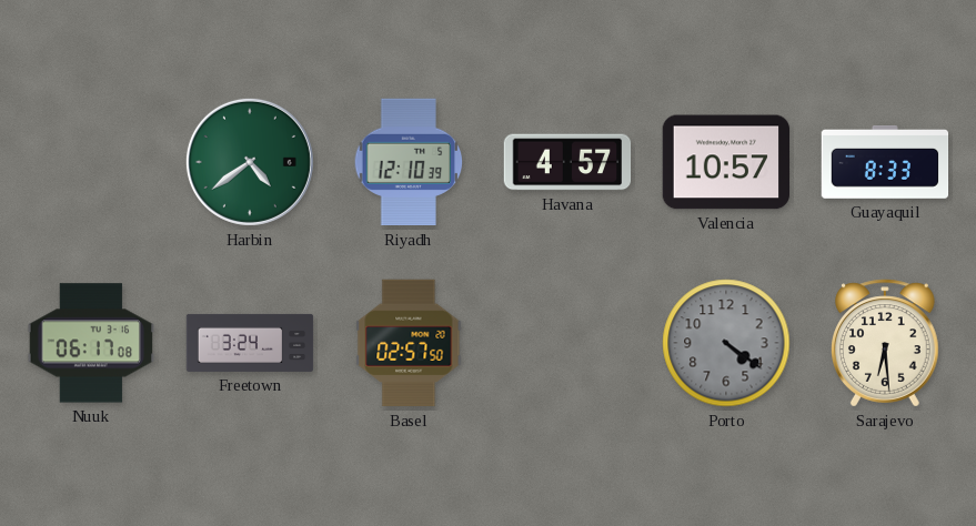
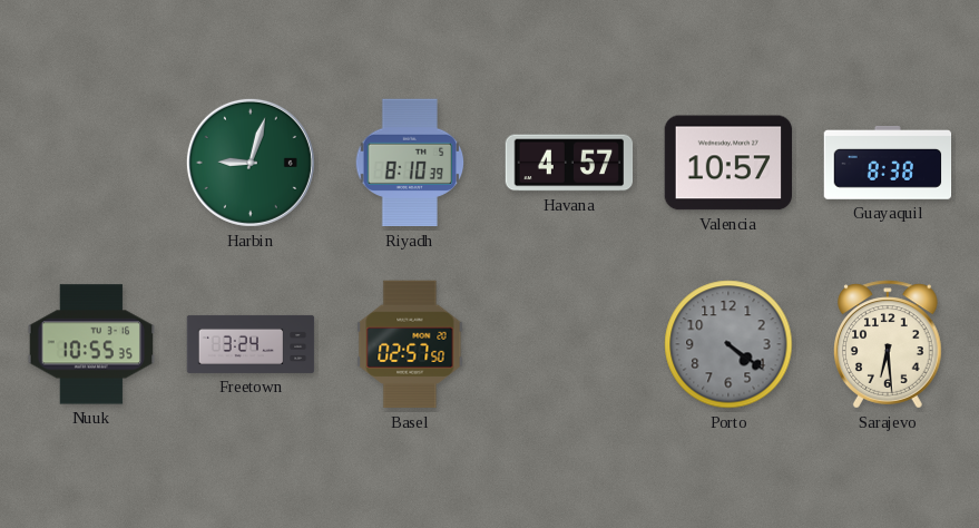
Harbin: 4:39 -> 9:03
Riyadh: 12:10 -> 8:10
Guayaquil: 8:33 -> 8:38
Nuuk: 06:17 -> 10:55
